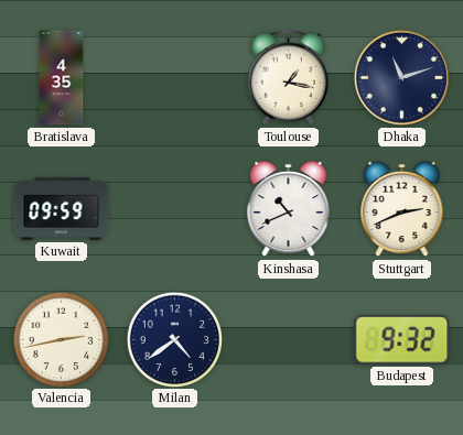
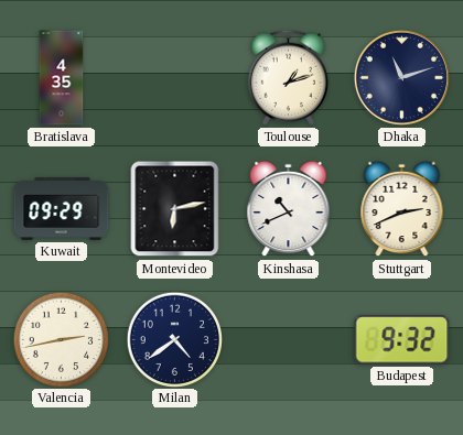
Toulouse: 1:17 -> 1:12
Kuwait: 09:59 -> 09:29
Montevideo: none -> 6:13
